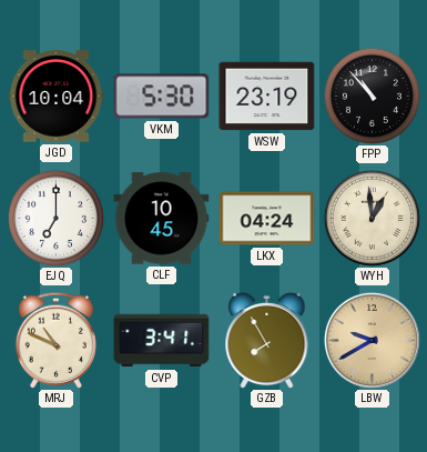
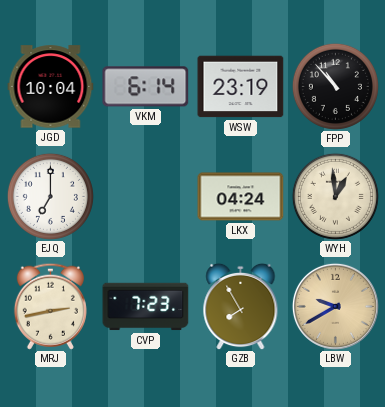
VKM: 5:30 -> 6:14
CLF: 10:45 -> none
MRJ: 10:49 -> 2:43
CVP: 3:41 -> 7:23
